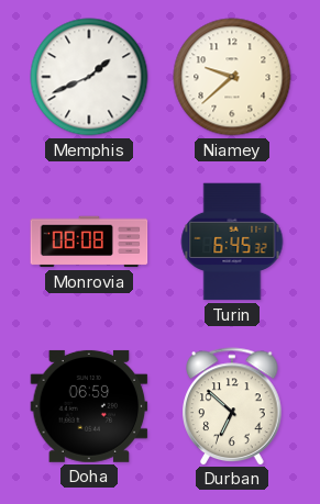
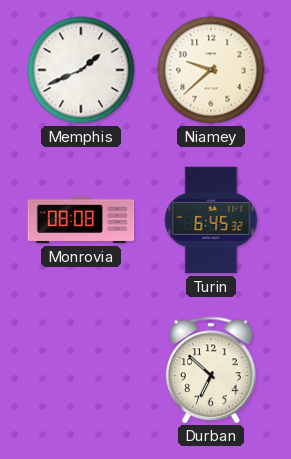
Doha: 06:59 -> none
